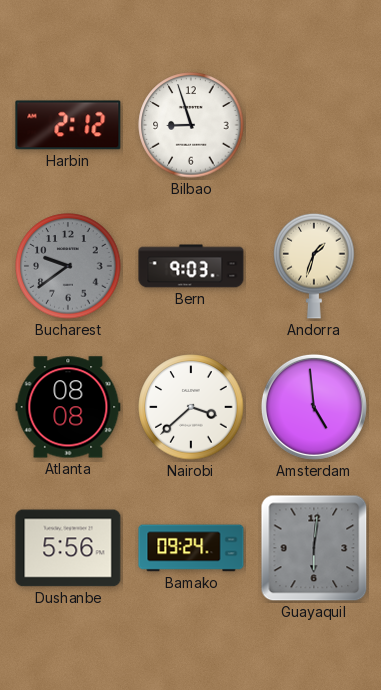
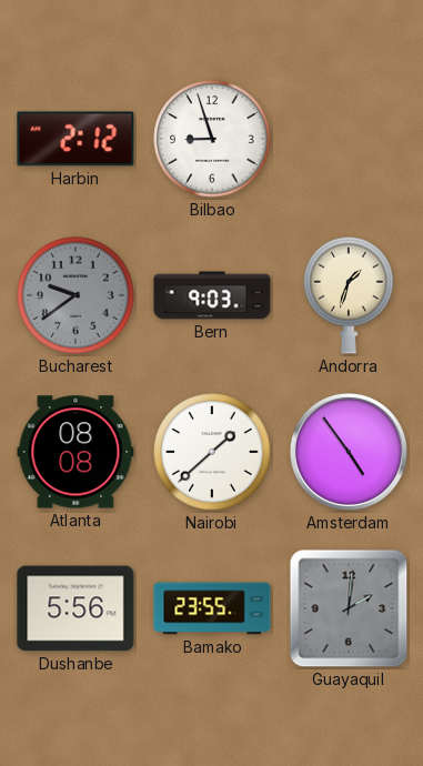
Nairobi: 3:38 -> 1:38
Amsterdam: 4:59 -> 4:54
Bamako: 09:24 -> 23:55
Guayaquil: 6:01 -> 2:01
